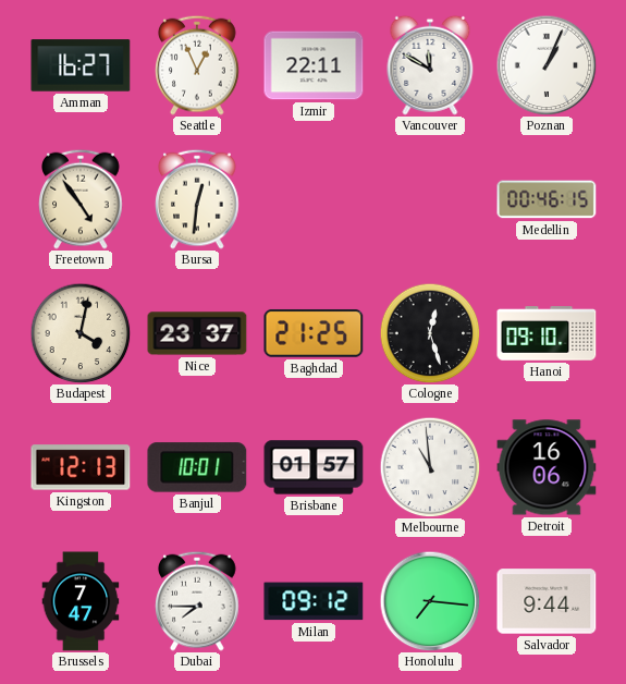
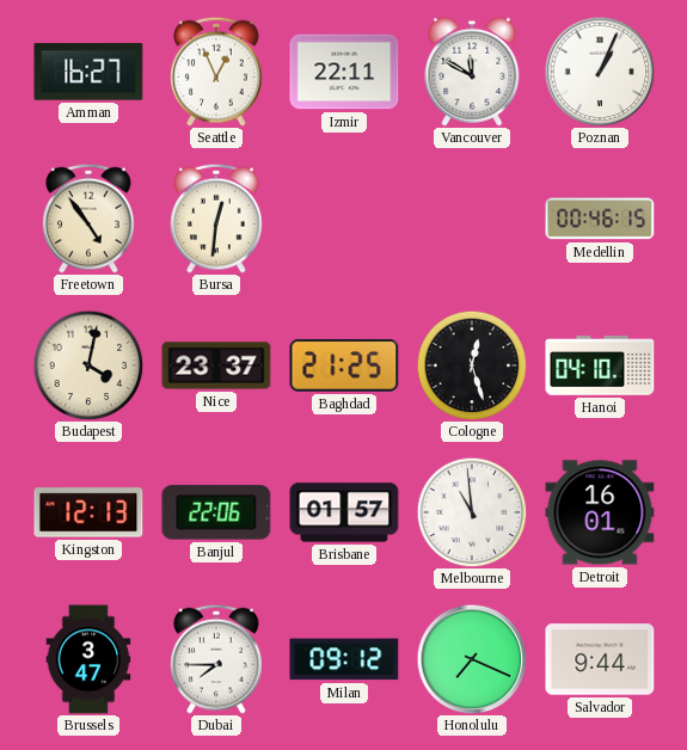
Hanoi: 09:10 -> 04:10
Banjul: 10:01 -> 22:06
Detroit: 16:06 -> 16:01
Brussels: 7:47 -> 3:47
Honolulu: 7:16 -> 7:19
